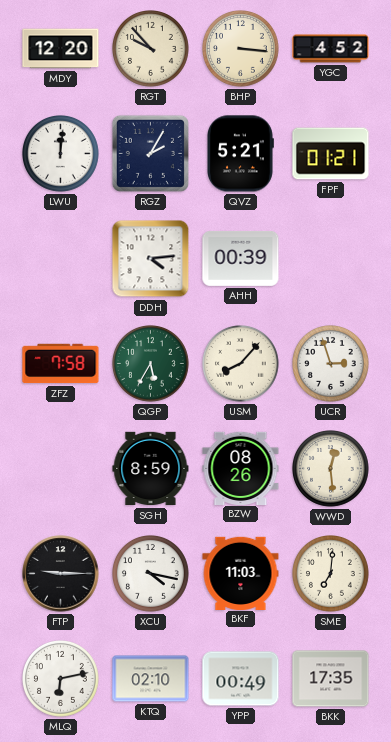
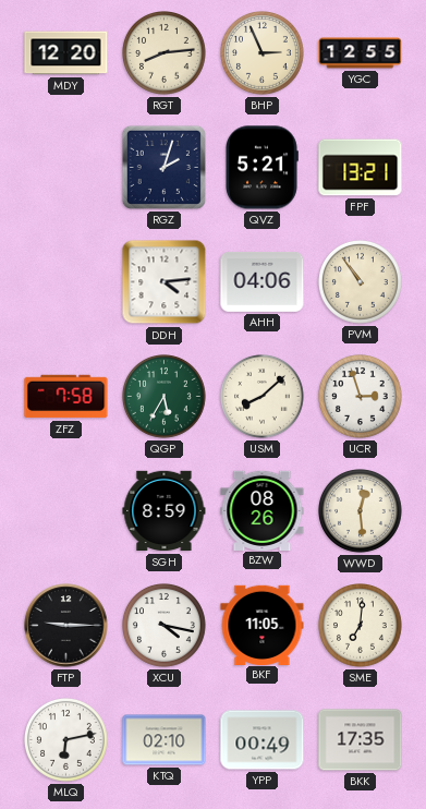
RGT: 9:53 -> 8:14
BHP: 3:16 -> 2:56
YGC: 4:52 -> 12:55
LWU: 12:01 -> none
RGZ: 2:05 -> 2:03
FPF: 01:21 -> 13:21
AHH: 00:39 -> 04:06
PVM: none -> 10:54
USM: 8:07 -> 8:08
BKF: 11:03 -> 11:05
